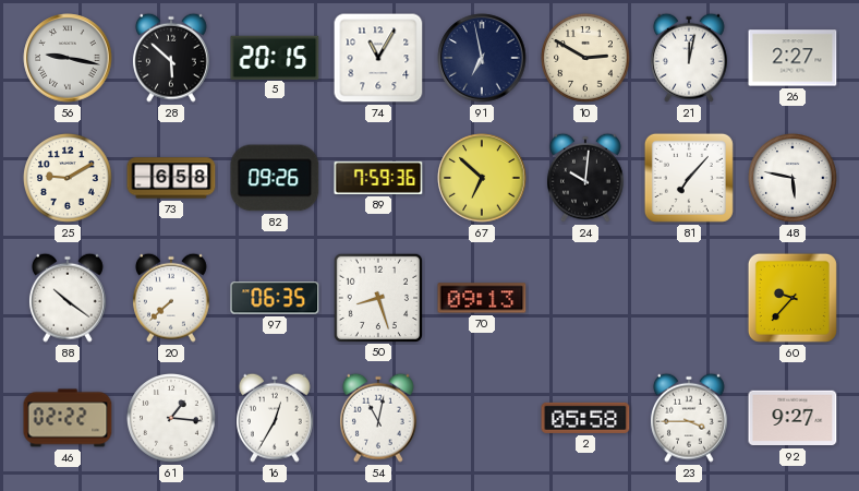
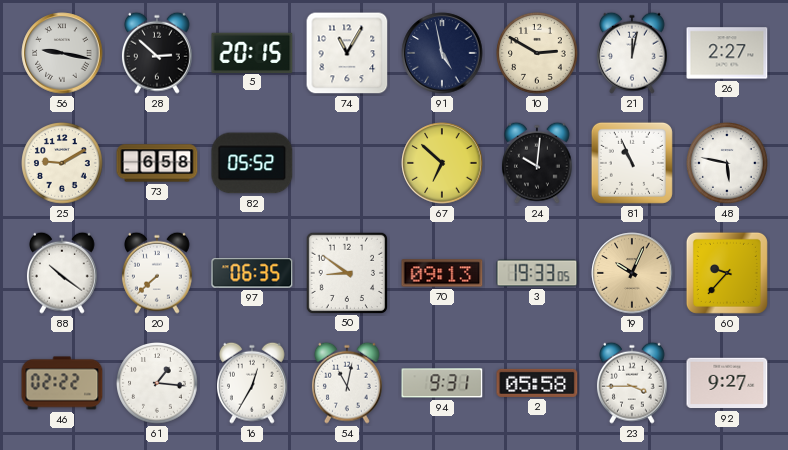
28: 5:52 -> 2:52
91: 6:58 -> 4:58
82: 09:26 -> 05:52
89: 7:59 -> none
81: 7:07 -> 10:56
50: 8:27 -> 8:51
3: none -> 19:33
19: none -> 10:04
94: none -> 9:31
